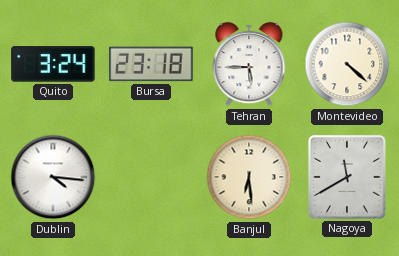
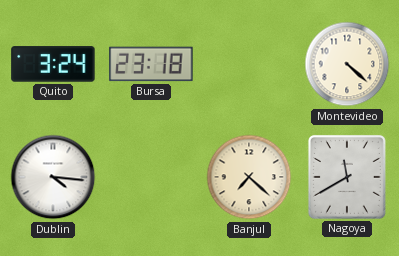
Tehran: 5:45 -> none
Banjul: 6:29 -> 7:22
